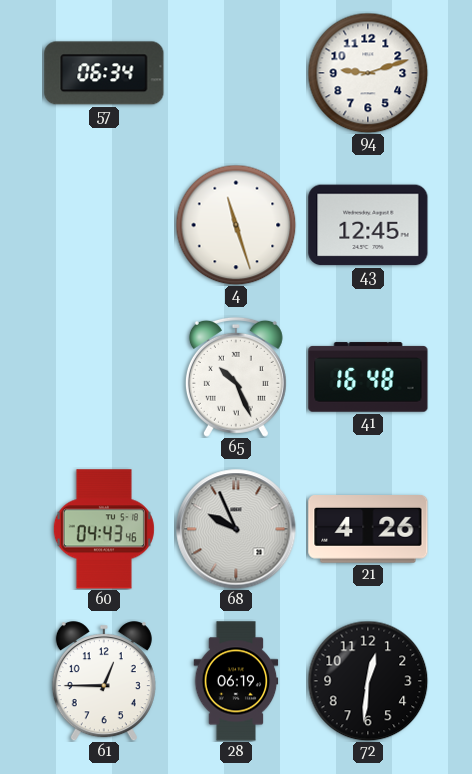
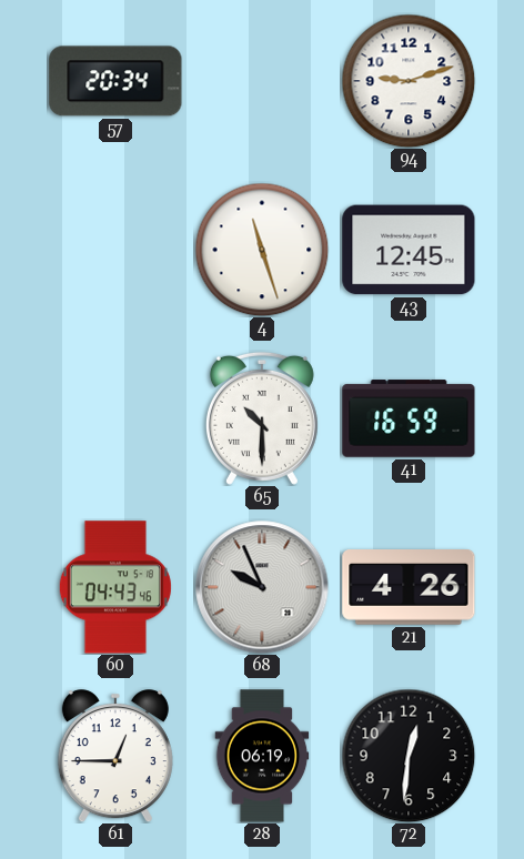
57: 06:34 -> 20:34
65: 10:26 -> 10:30
41: 16:48 -> 16:59
